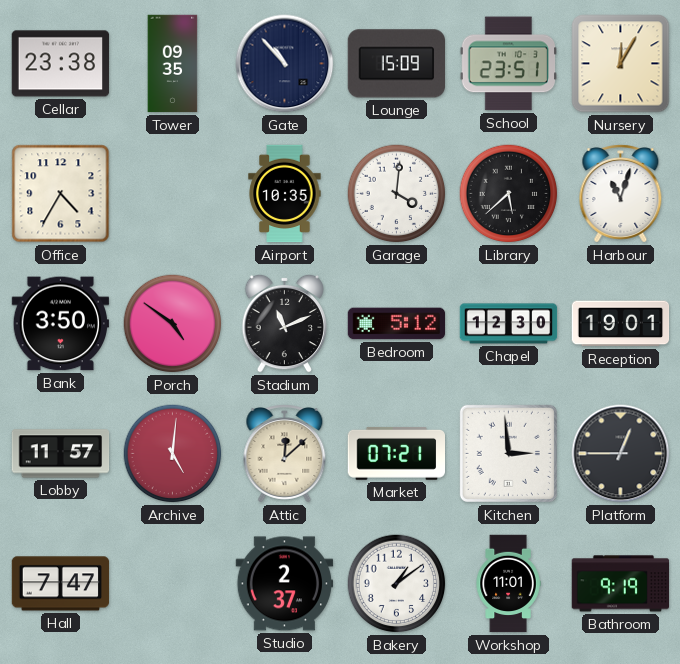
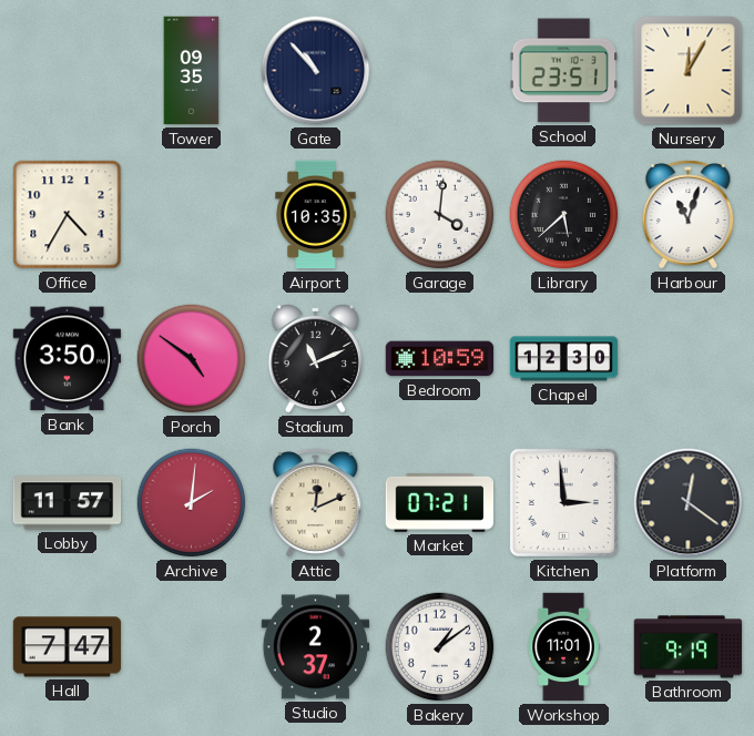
Cellar: 23:38 -> none
Lounge: 15:09 -> none
Bedroom: 5:12 -> 10:59
Reception: 19:01 -> none
Archive: 5:01 -> 2:01
Attic: 12:08 -> 12:11
Platform: 12:45 -> 12:21
